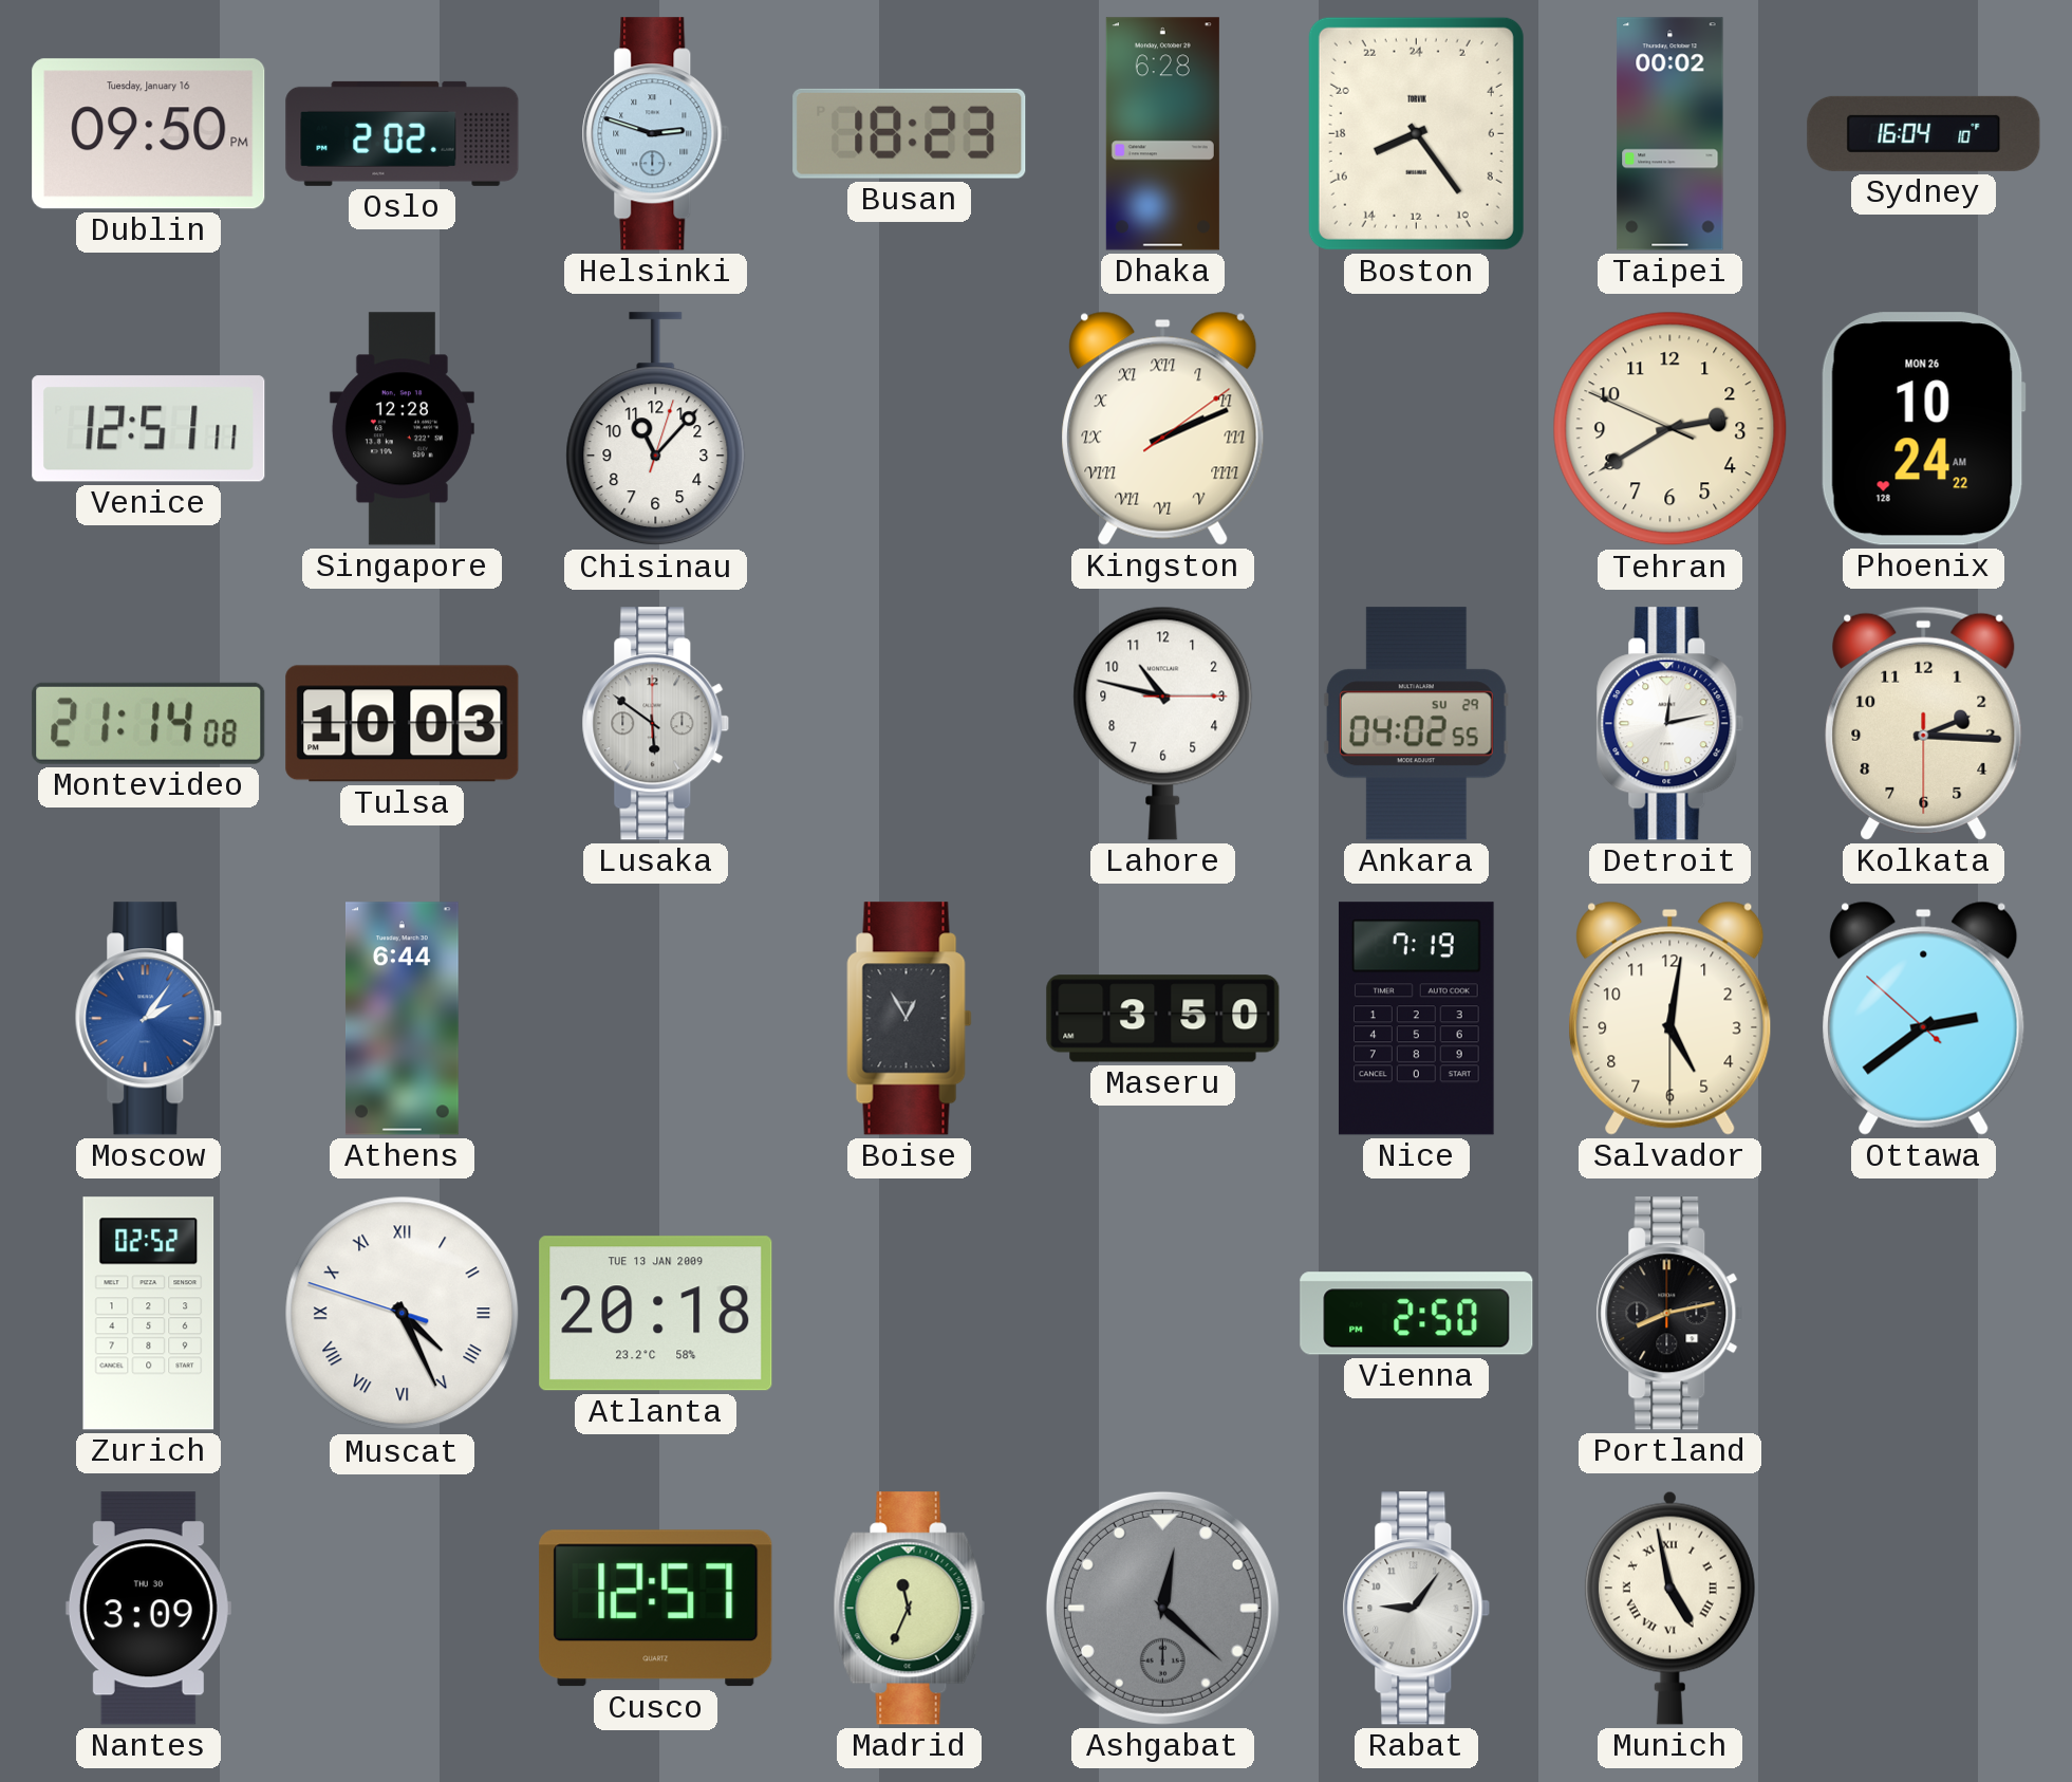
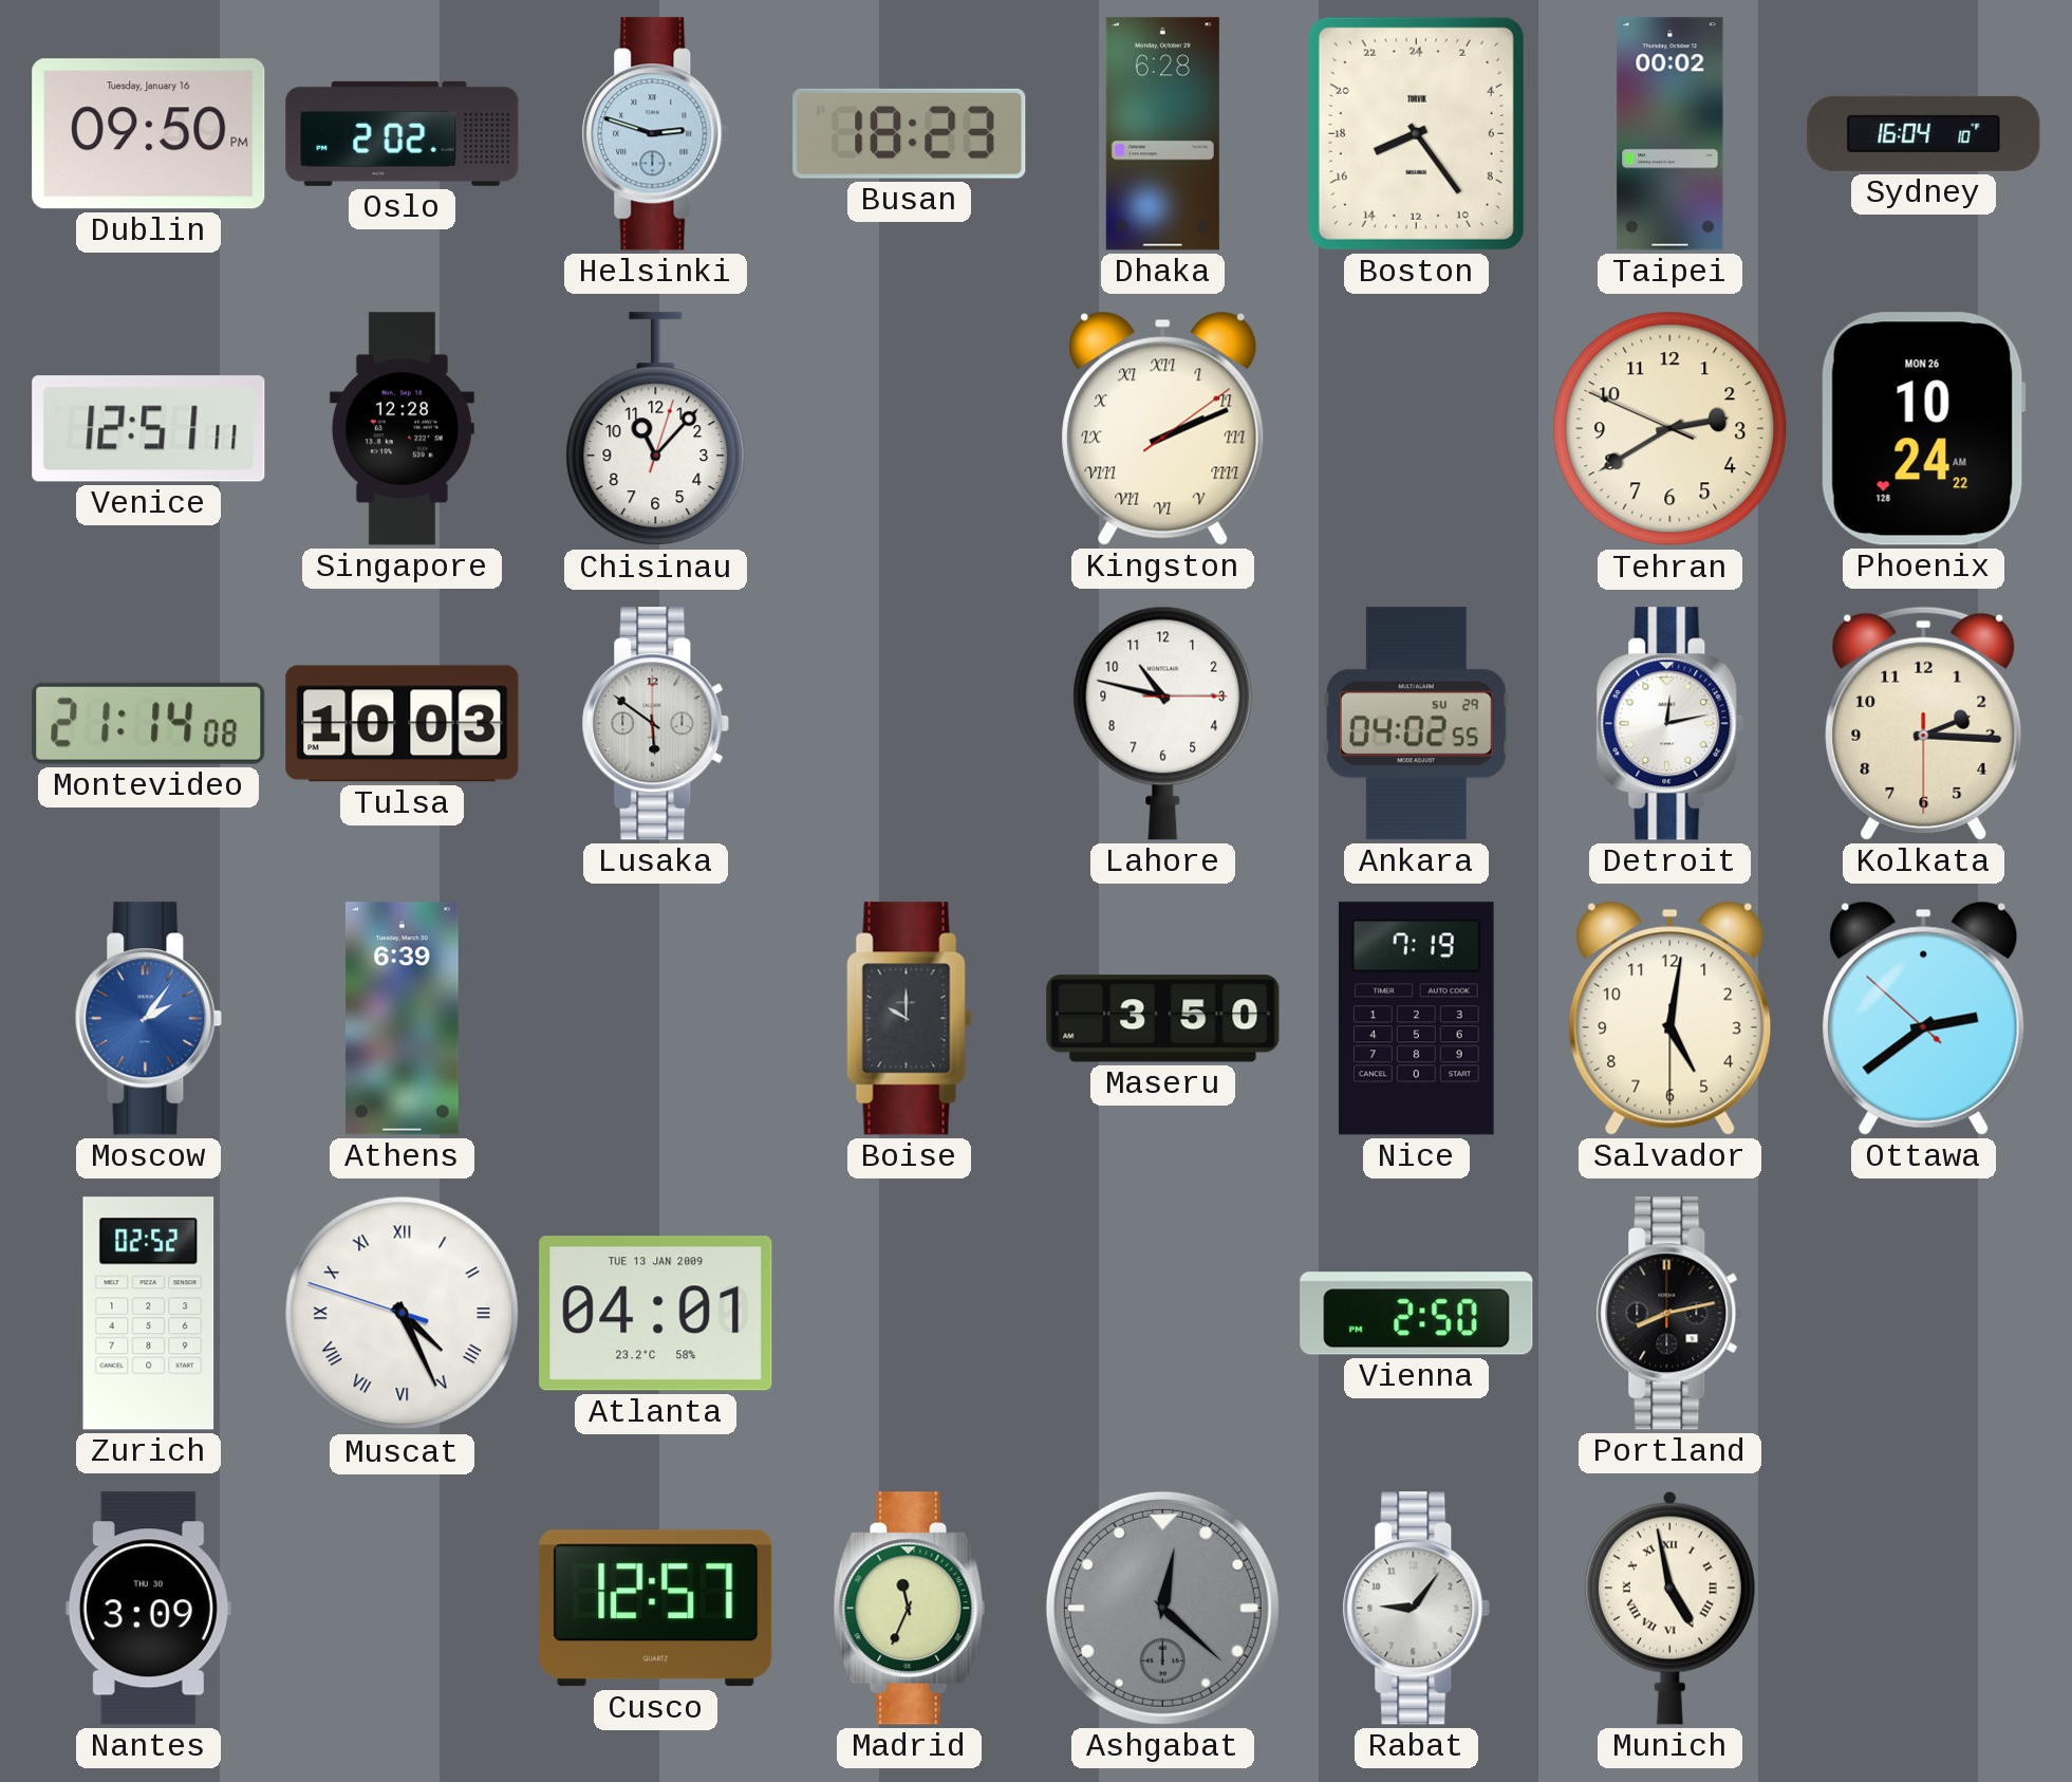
Athens: 6:44 -> 6:39
Boise: 12:55 -> 10:00
Atlanta: 20:18 -> 04:01
